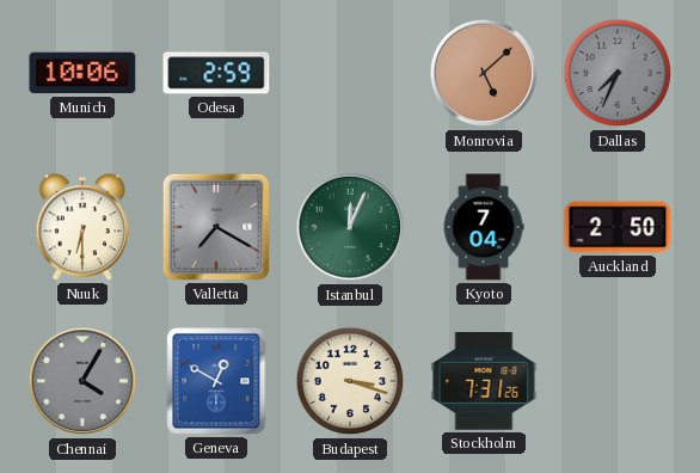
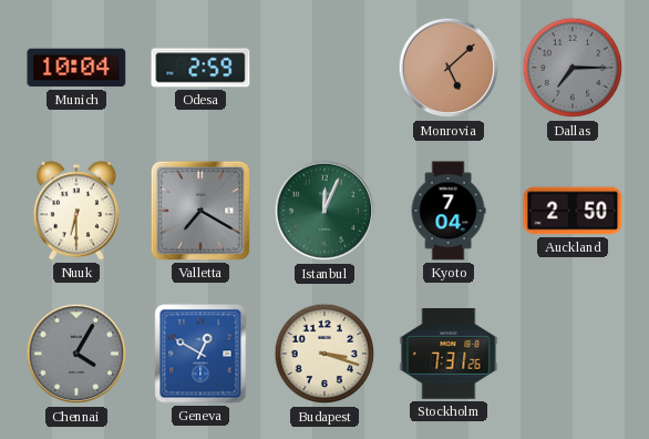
Munich: 10:06 -> 10:04
Dallas: 7:34 -> 7:15
